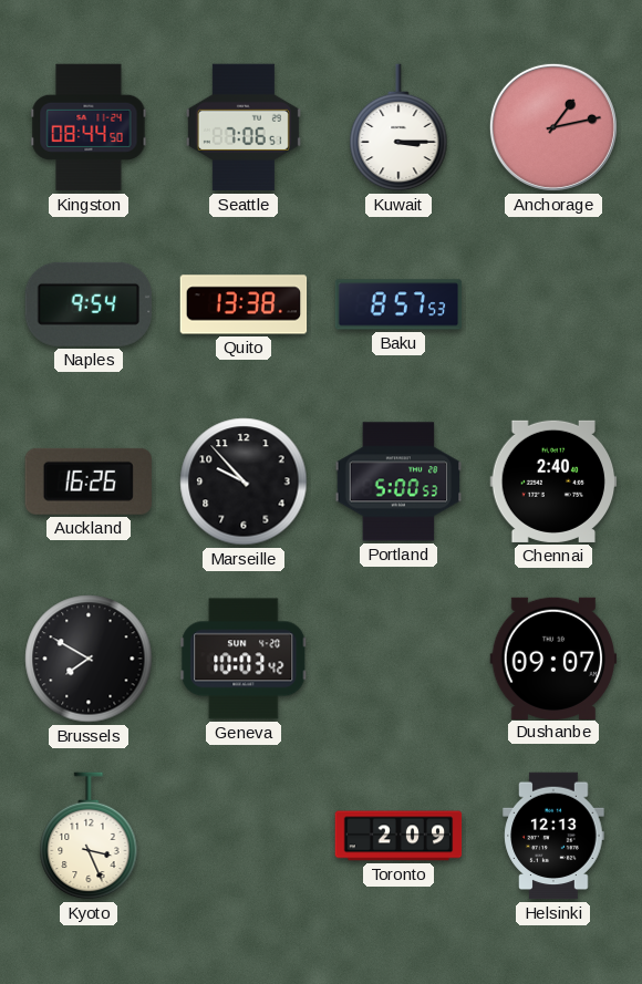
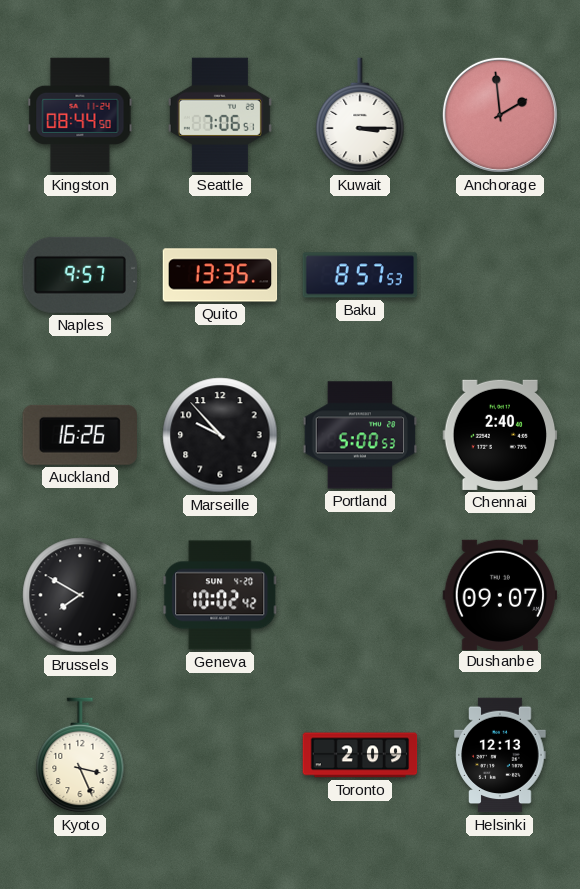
Anchorage: 1:13 -> 1:59
Naples: 9:54 -> 9:57
Quito: 13:38 -> 13:35
Geneva: 10:03 -> 10:02
